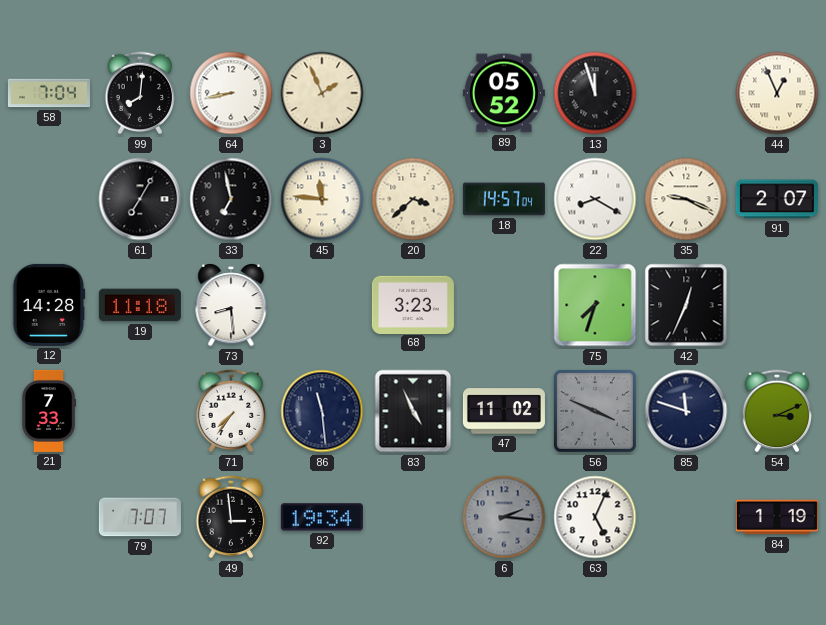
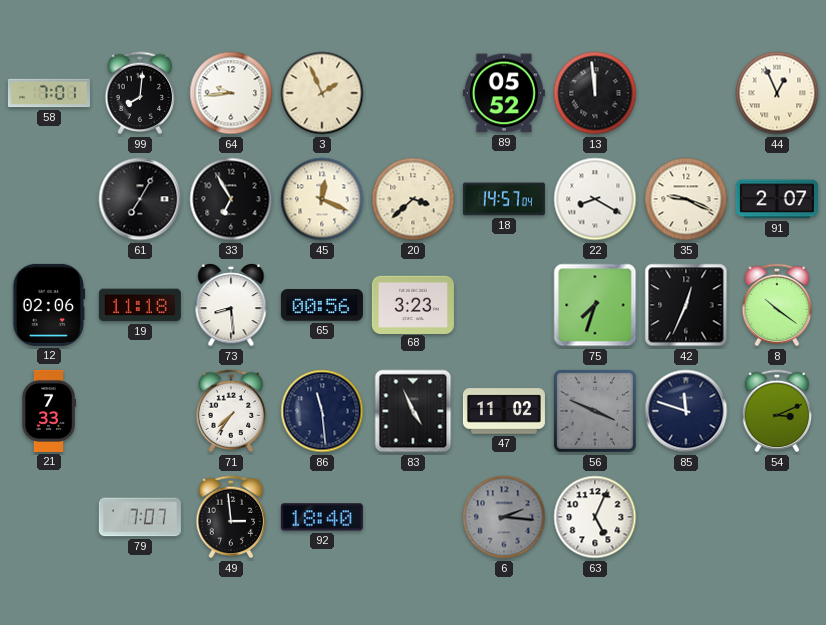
58: 7:04 -> 7:01
64: 8:43 -> 9:44
13: 11:57 -> 11:59
33: 6:58 -> 6:55
45: 11:46 -> 12:19
12: 14:28 -> 02:06
65: none -> 00:56
8: none -> 10:21
92: 19:34 -> 18:40
84: 1:19 -> none
